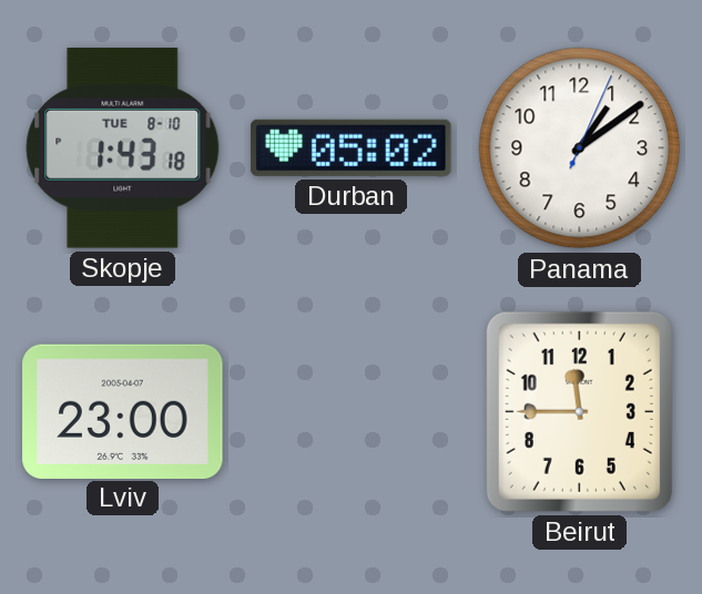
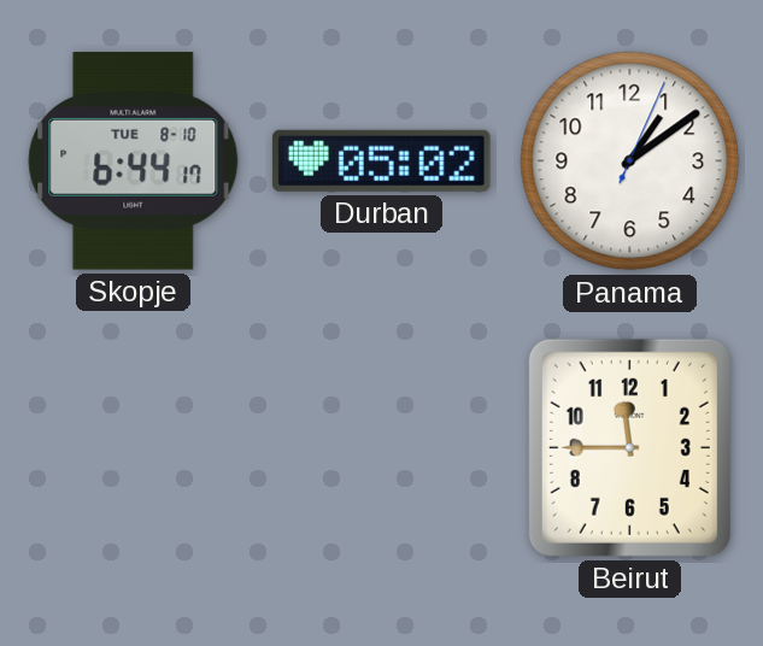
Skopje: 1:43 -> 6:44
Lviv: 23:00 -> none
